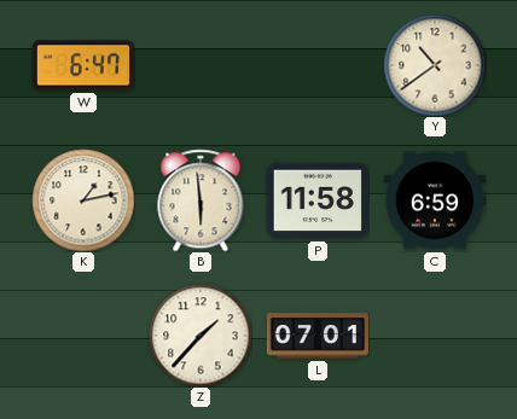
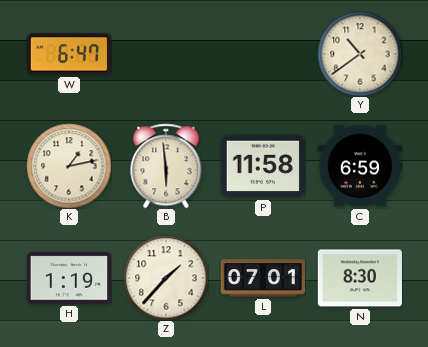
H: none -> 1:19
N: none -> 8:30
